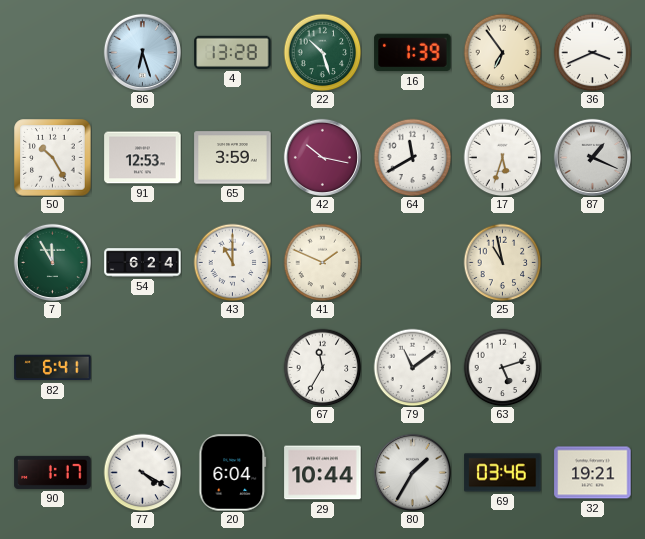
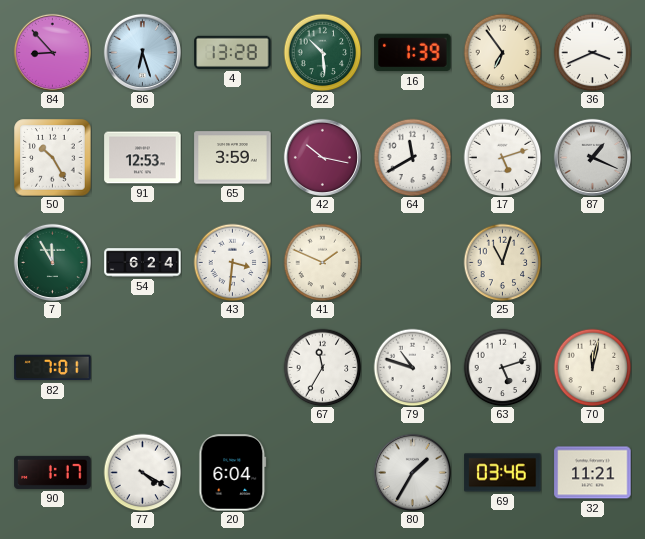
84: none -> 8:53
22: 10:27 -> 10:29
17: 5:33 -> 5:12
43: 11:00 -> 3:31
25: 10:58 -> 11:03
82: 6:41 -> 7:01
79: 11:09 -> 10:48
70: none -> 12:02
29: 10:44 -> none
32: 19:21 -> 11:21
